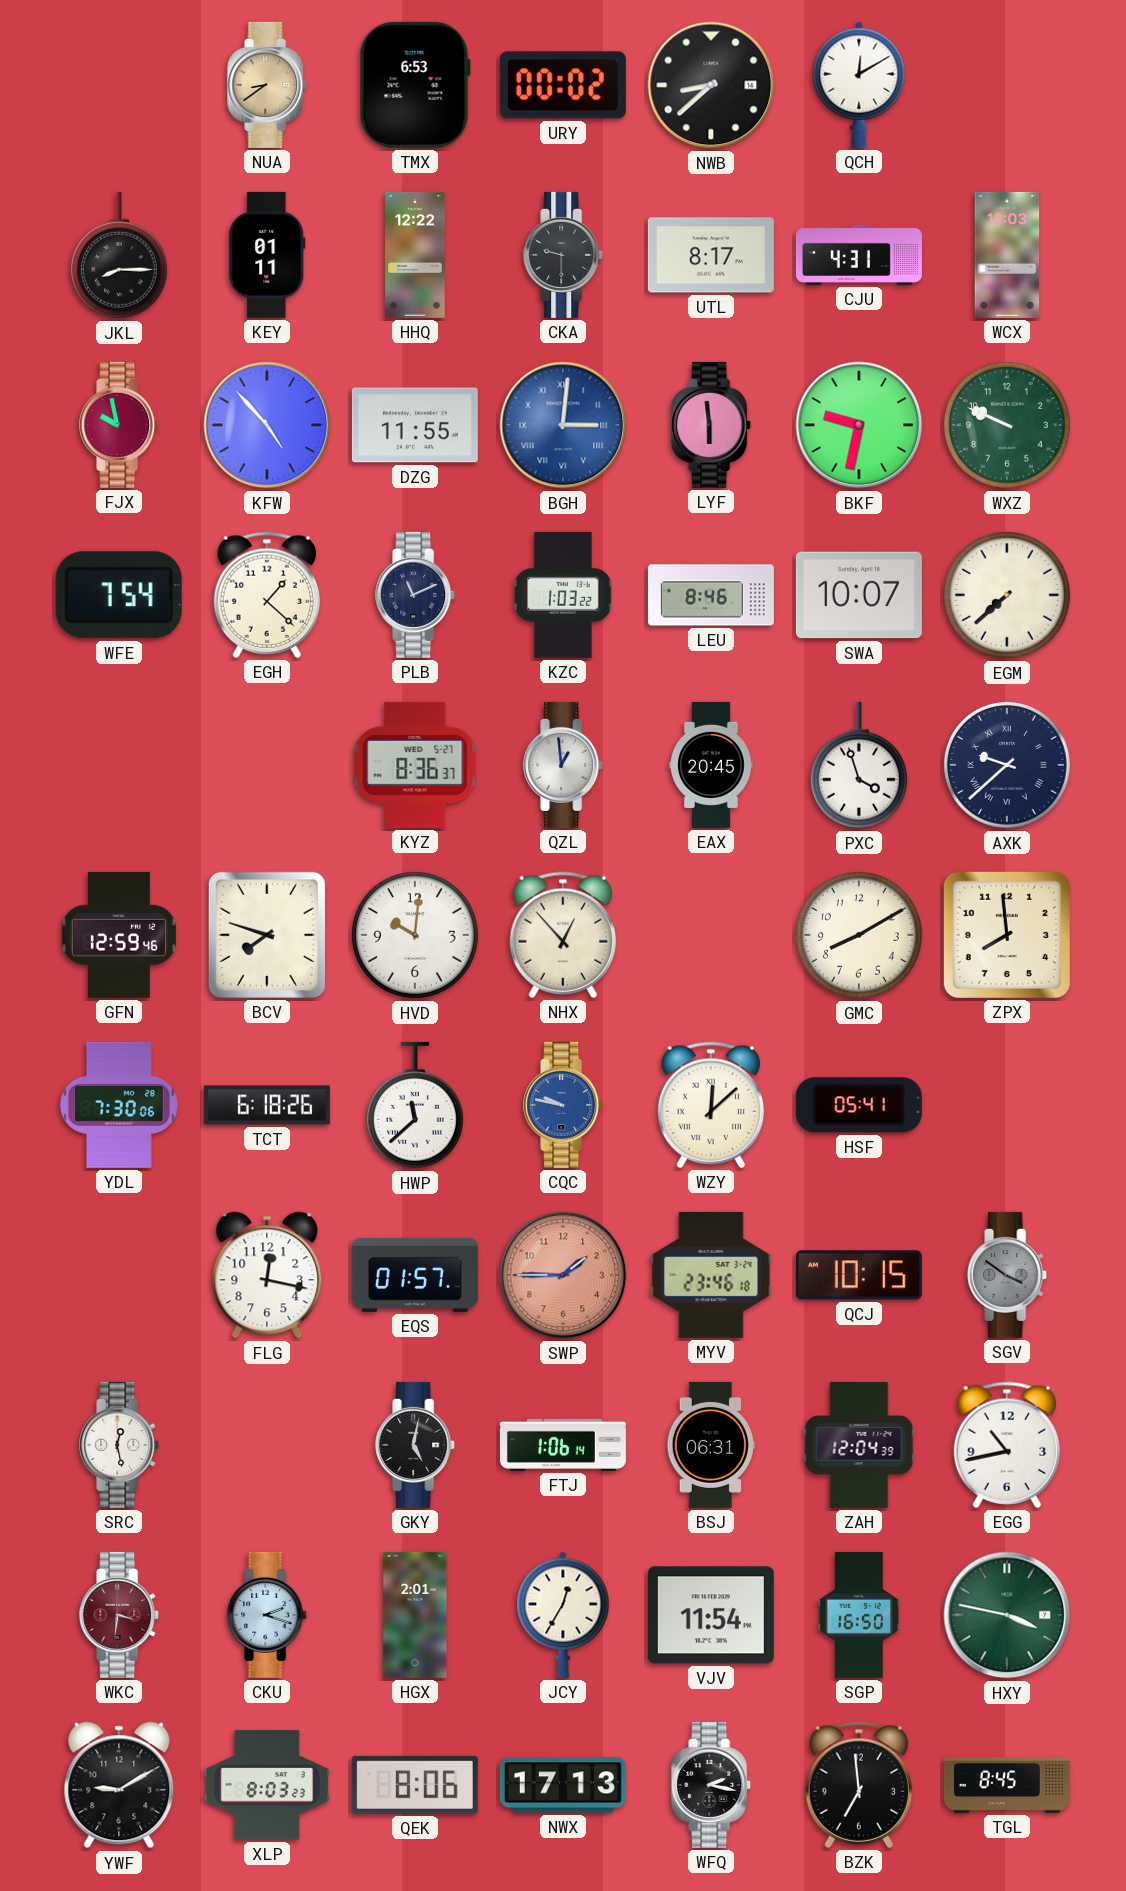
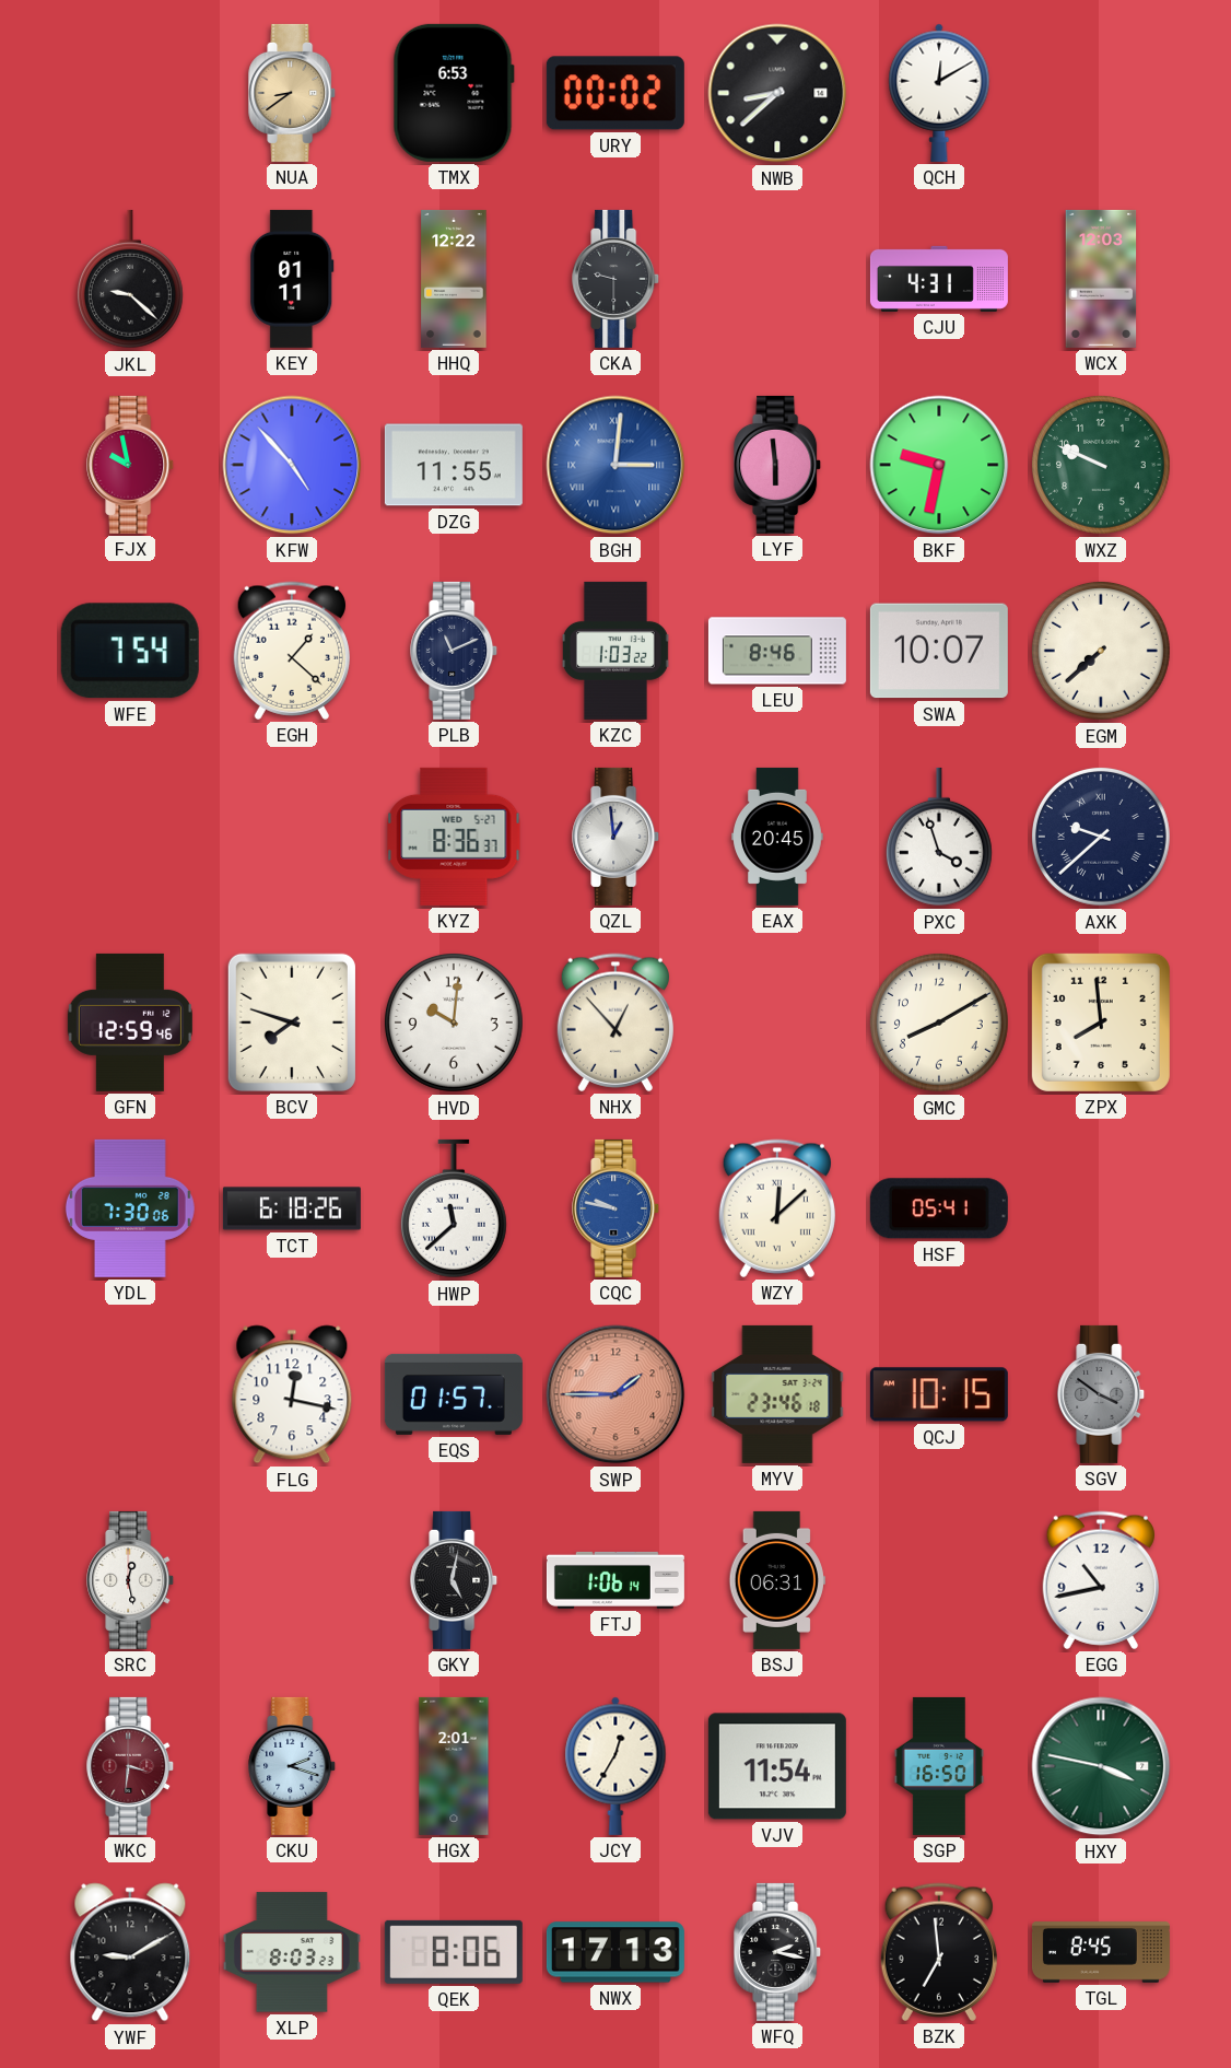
JKL: 8:15 -> 9:22
UTL: 8:17 -> none
ZAH: 12:04 -> none
